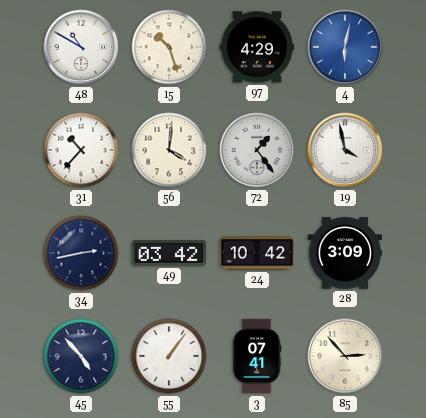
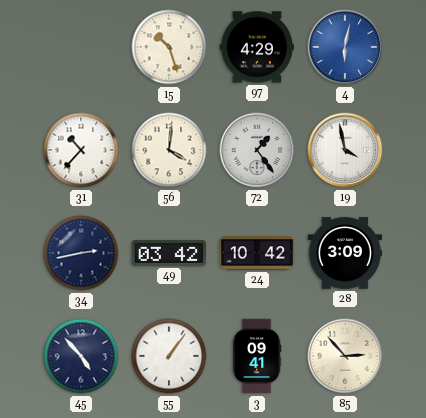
48: 10:50 -> none
3: 07:41 -> 09:41
